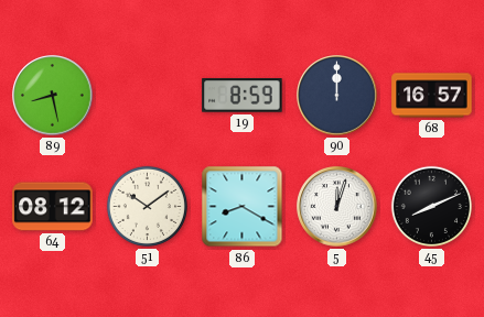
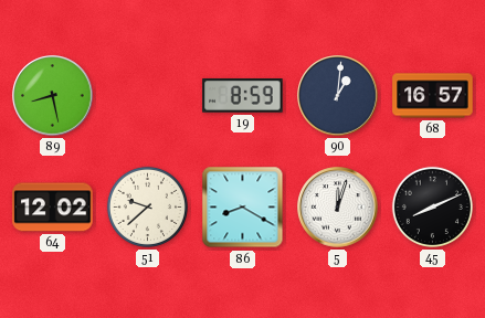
90: 12:00 -> 1:01
64: 08:12 -> 12:02
51: 10:09 -> 9:38
